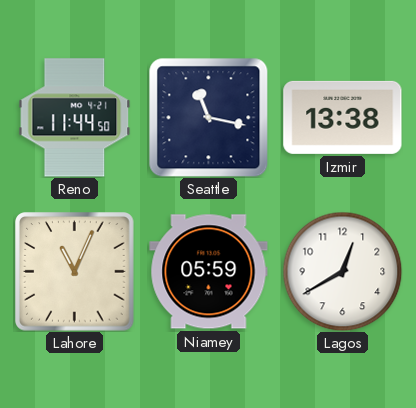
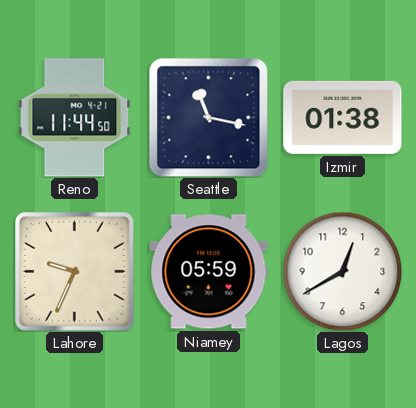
Izmir: 13:38 -> 01:38
Lahore: 11:04 -> 9:34
